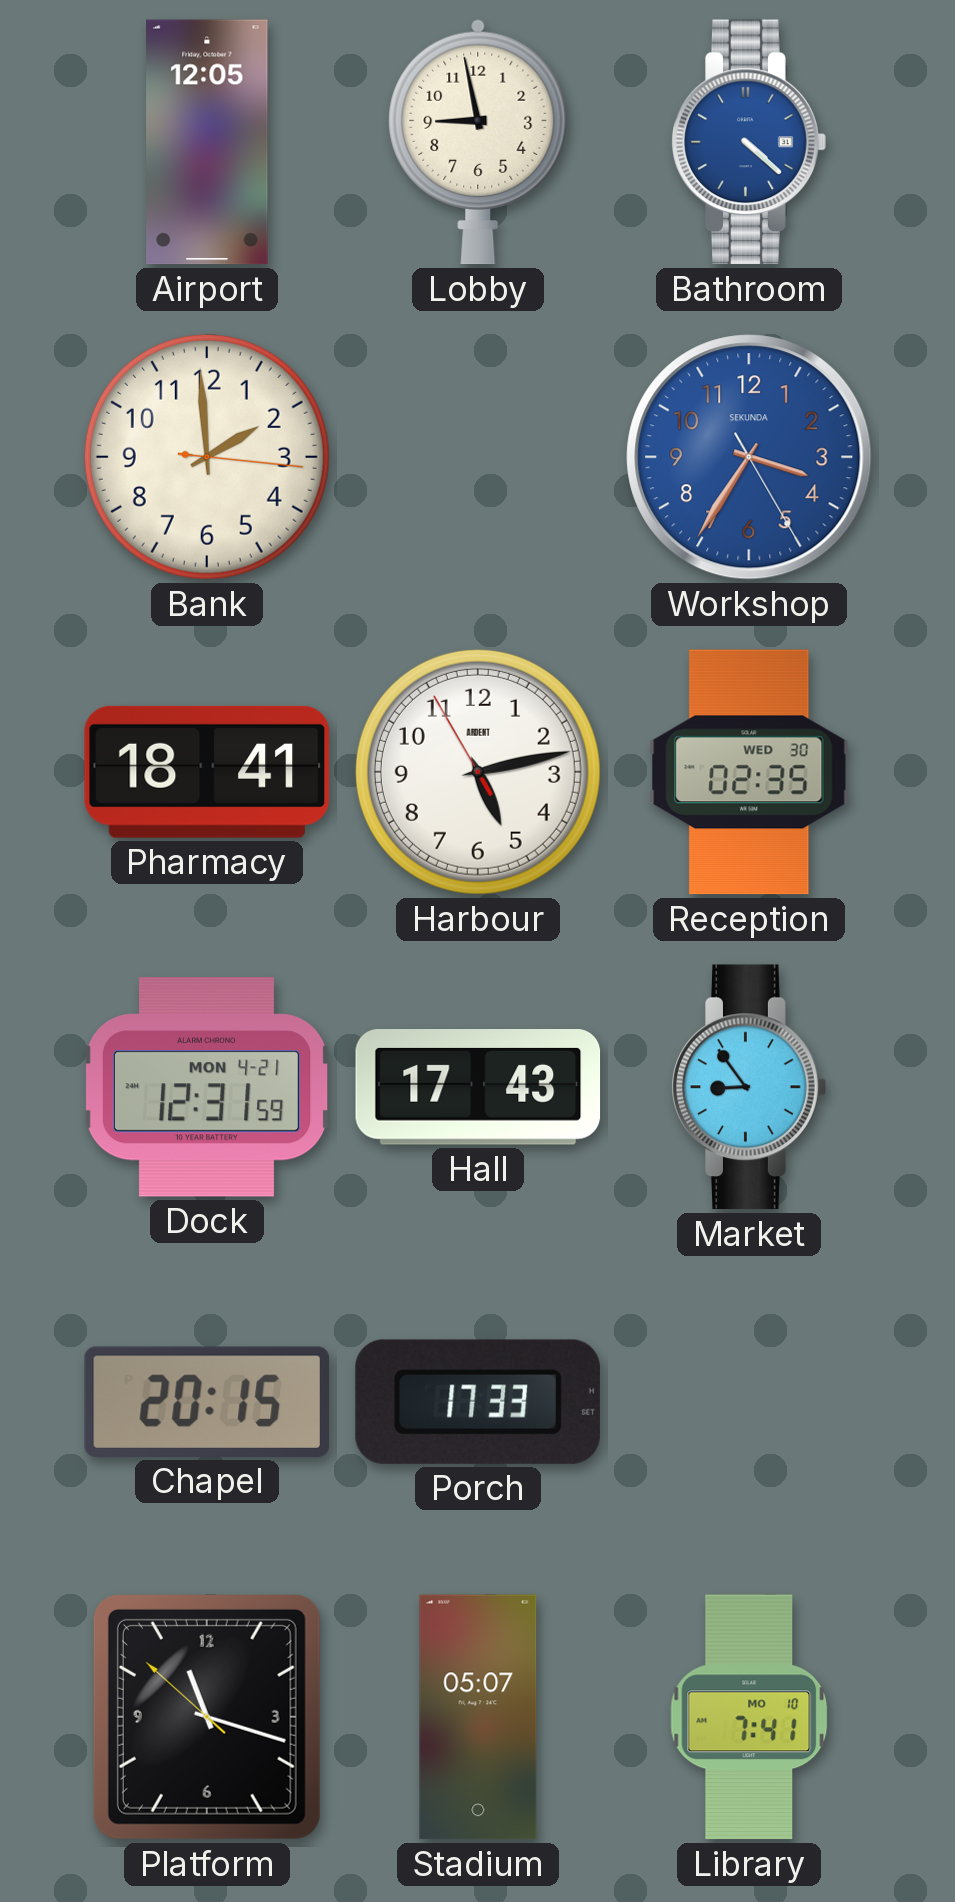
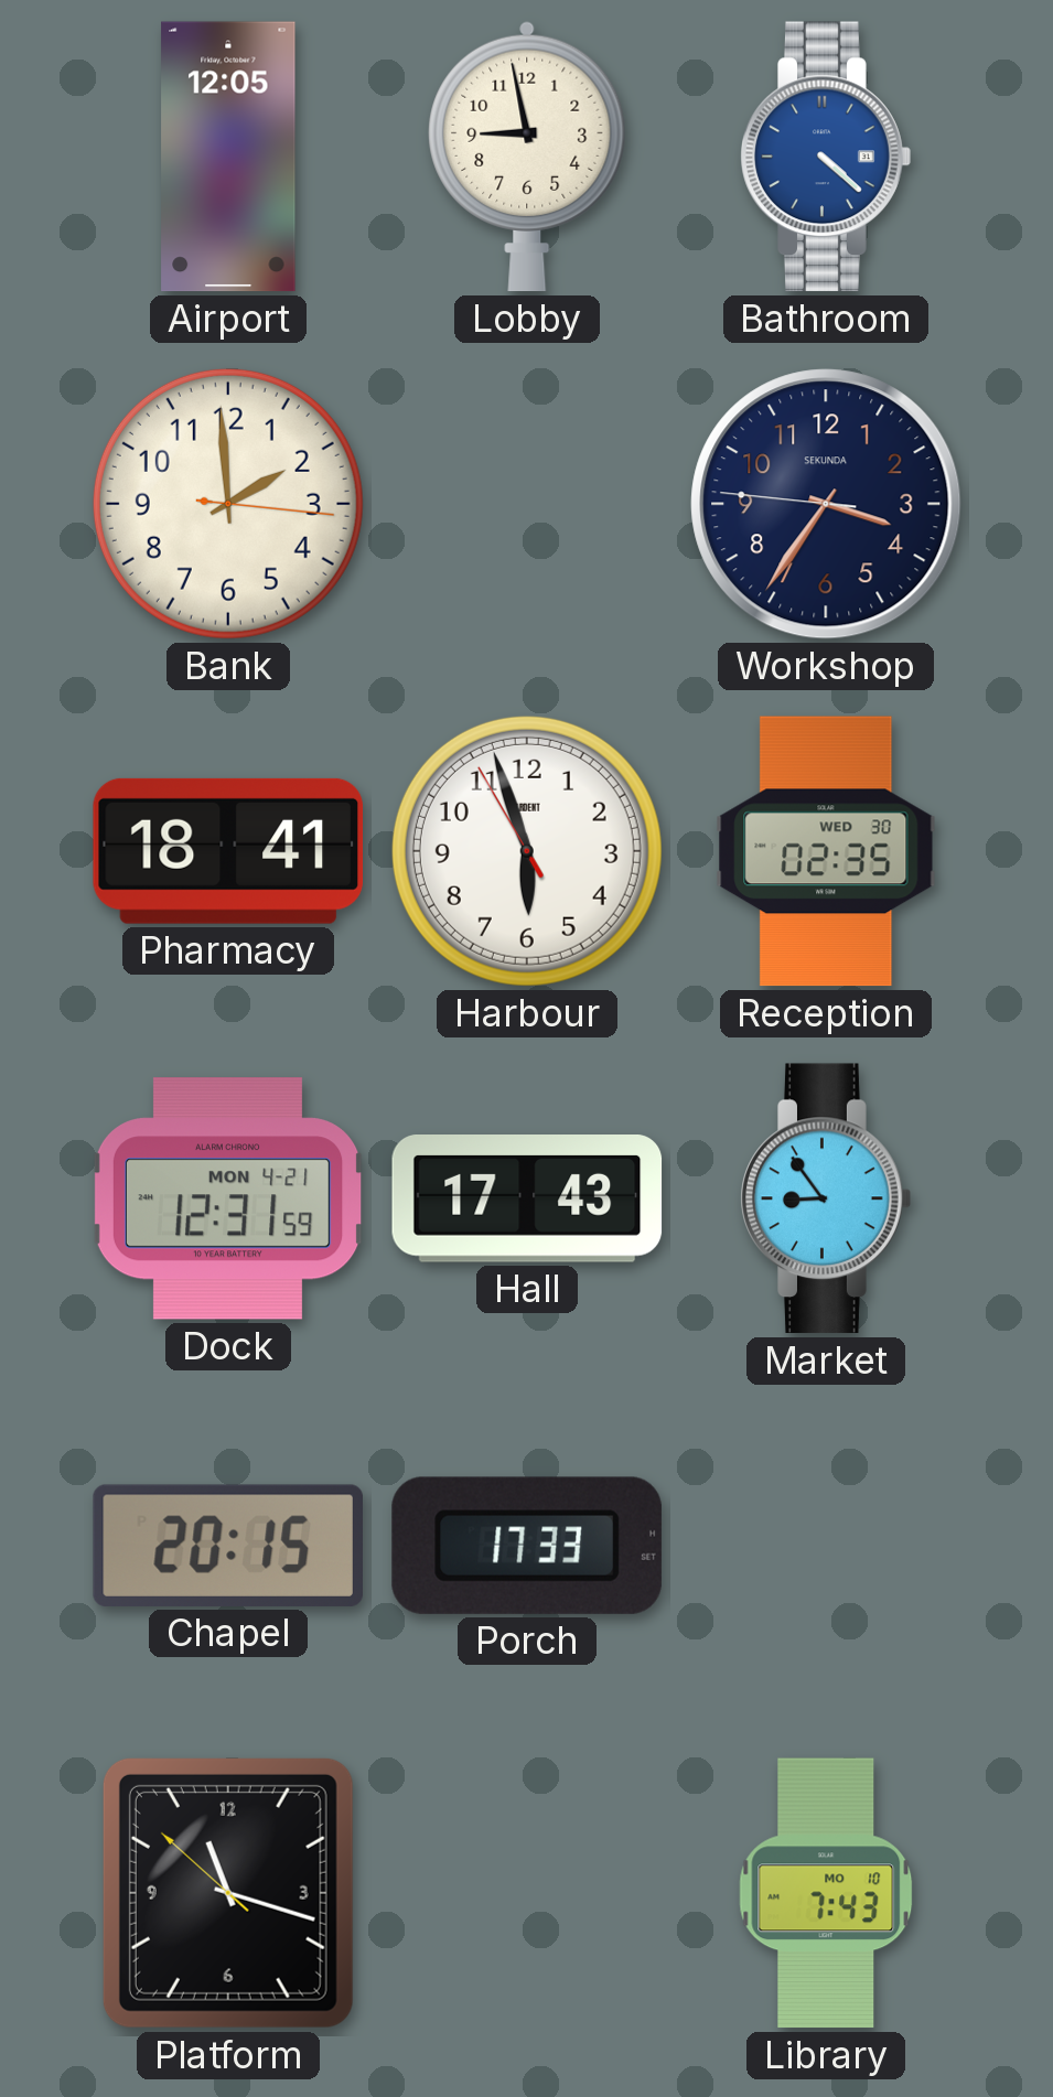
Workshop: 3:35:25 -> 3:35:46
Workshop dial: blue -> navy
Harbour: 5:12 -> 5:56
Stadium: 05:07 -> none
Library: 7:41 -> 7:43
